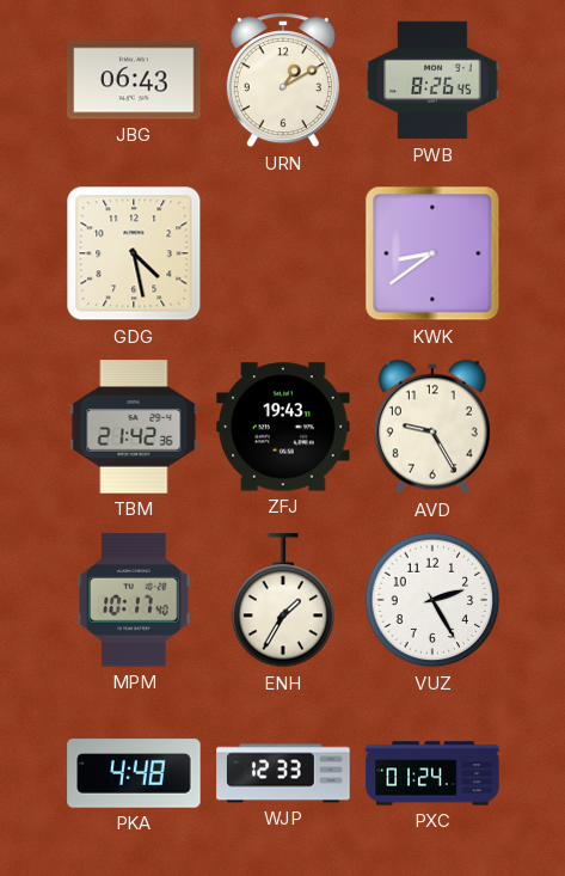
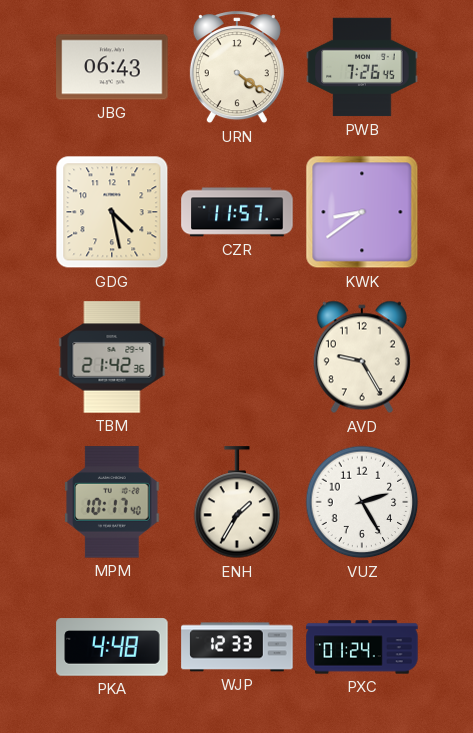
URN: 1:10 -> 4:21
PWB: 8:26 -> 7:26
CZR: none -> 11:57
ZFJ: 19:43 -> none
